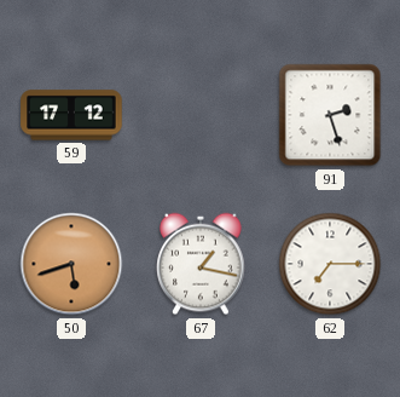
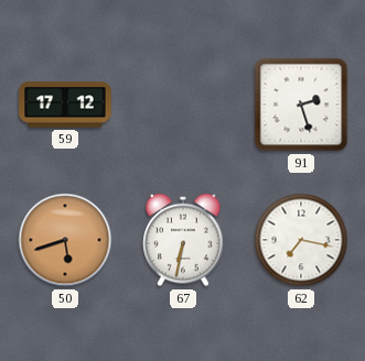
67: 1:17 -> 6:32
62: 7:15 -> 7:17
